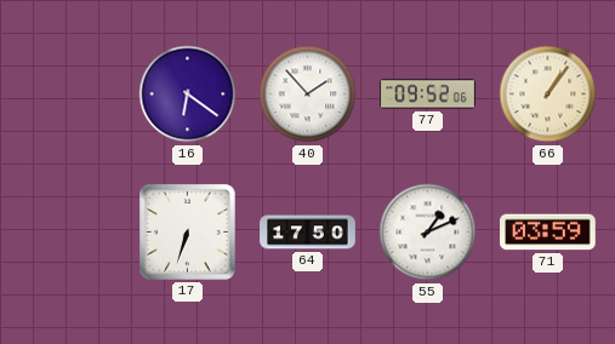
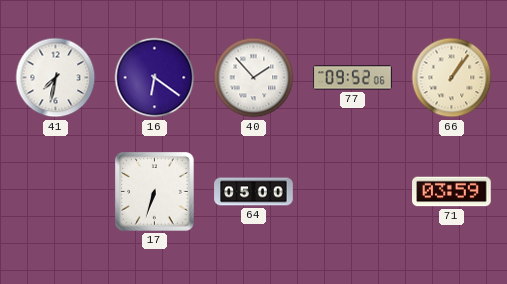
41: none -> 7:32
64: 17:50 -> 05:00
55: 1:11 -> none
